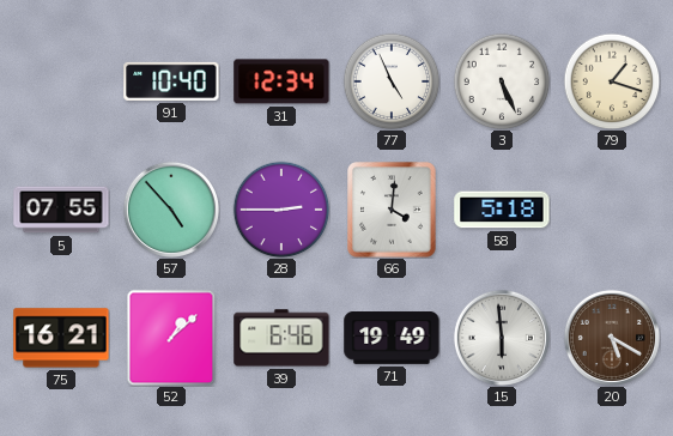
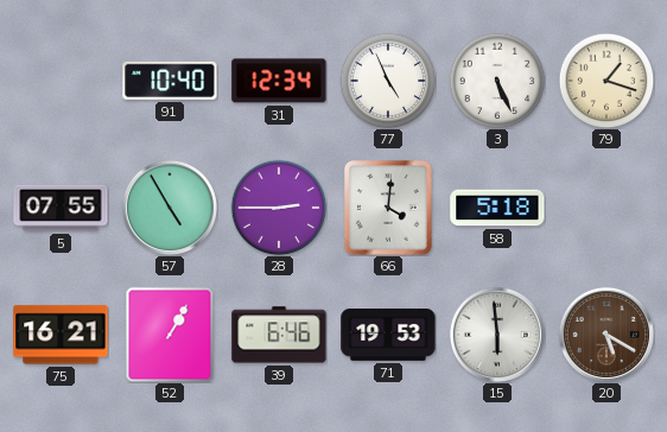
57: 4:53 -> 4:55
52: 1:08 -> 1:05
71: 19:49 -> 19:53
